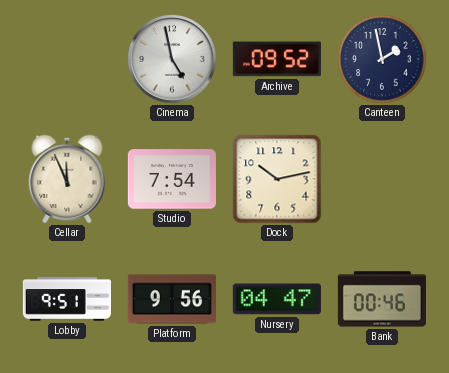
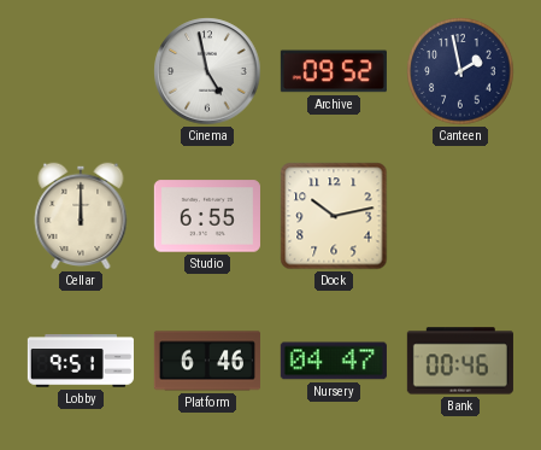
Cellar: 11:56 -> 12:00
Studio: 7:54 -> 6:55
Platform: 9:56 -> 6:46
